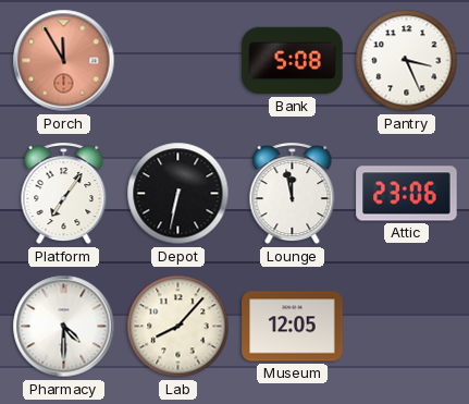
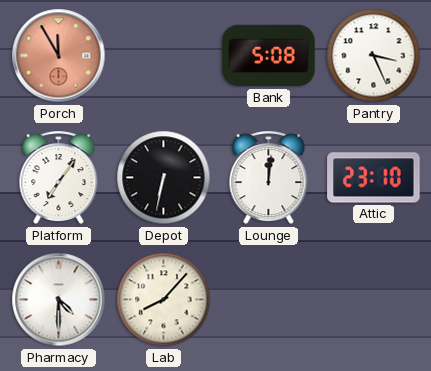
Lounge: 11:58 -> 12:01
Attic: 23:06 -> 23:10
Museum: 12:05 -> none
